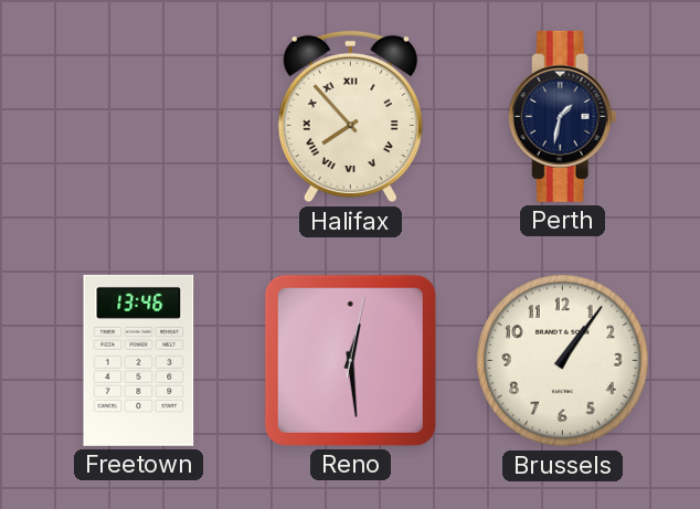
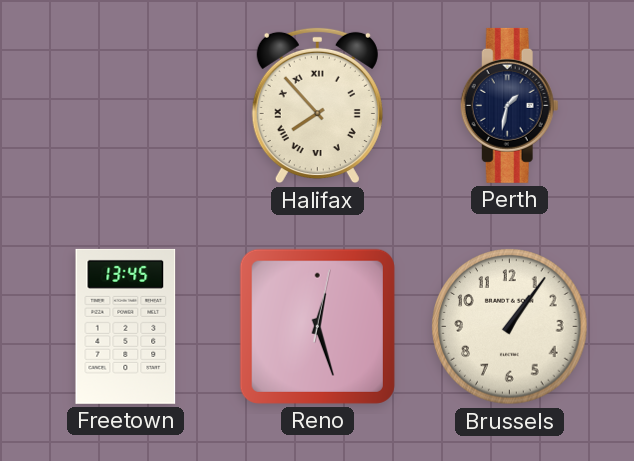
Freetown: 13:46 -> 13:45
Reno: 12:29 -> 12:27
